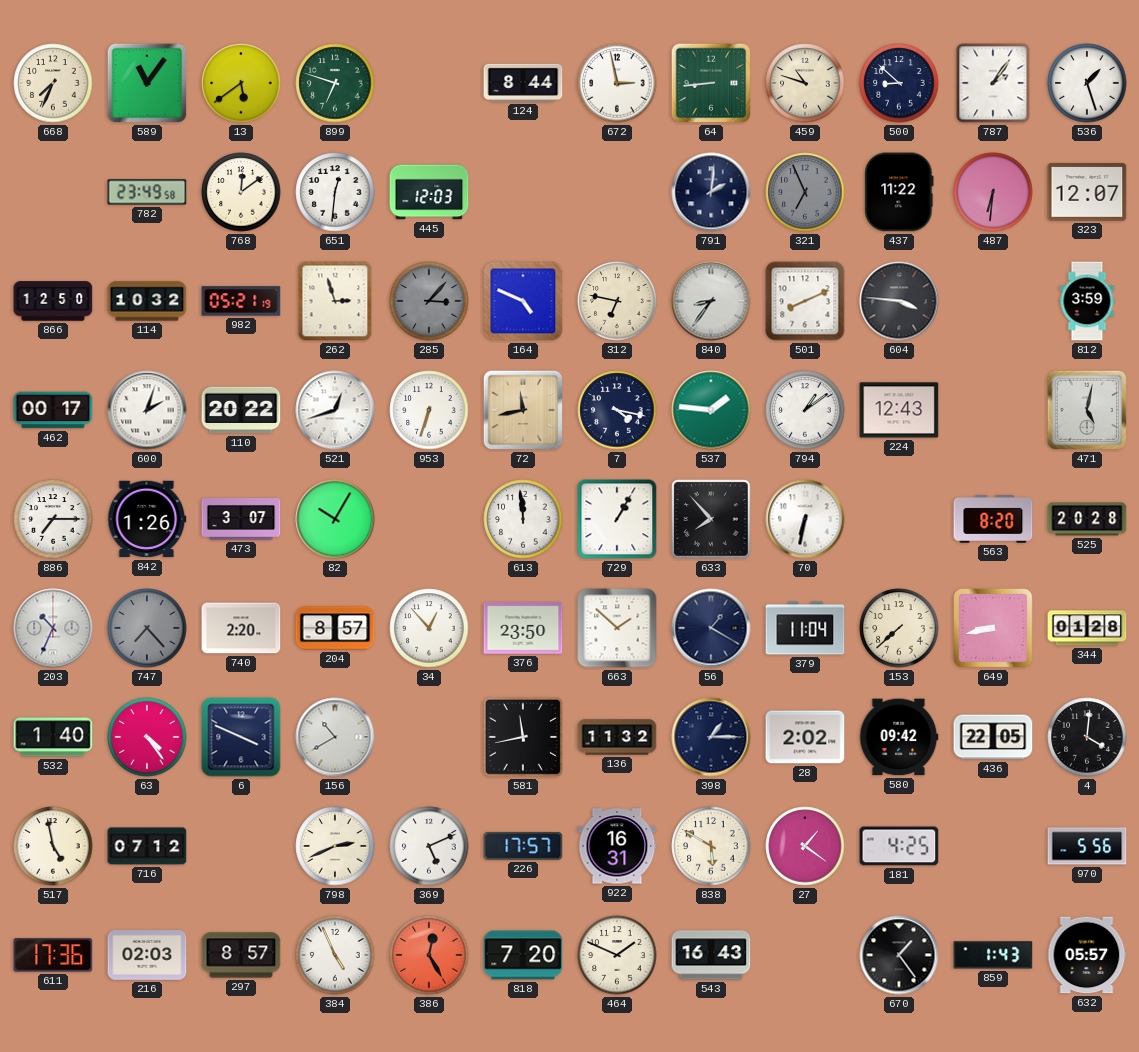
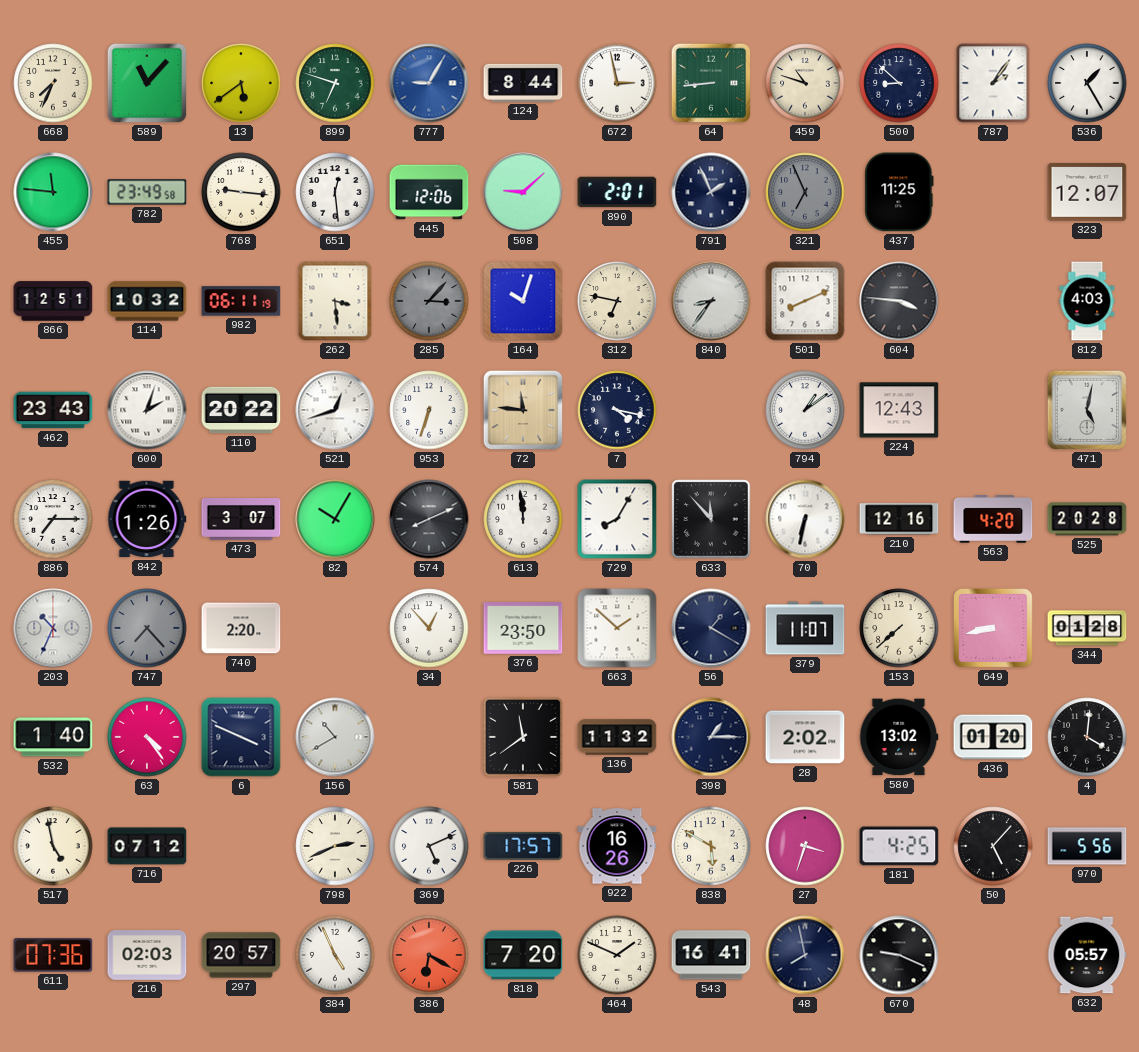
589: 11:06 -> 11:07
777: none -> 9:05
536: 1:27 -> 1:25
455: none -> 11:46
768: 12:09 -> 9:16
651: 12:31 -> 12:29
445: 12:03 -> 12:06
508: none -> 9:08
890: none -> 2:01
791: 2:01 -> 1:56
437: 11:22 -> 11:25
487: 6:31 -> none
866: 12:50 -> 12:51
982: 05:21 -> 06:11
262: 2:57 -> 3:29
164: 4:49 -> 10:03
812: 3:59 -> 4:03
462: 00:17 -> 23:43
72: 11:43 -> 11:46
537: 1:46 -> none
574: none -> 8:11
729: 1:05 -> 8:05
633: 7:53 -> 11:53
210: none -> 12:16
563: 8:20 -> 4:20
204: 8:57 -> none
379: 11:04 -> 11:07
581: 11:43 -> 11:39
580: 09:42 -> 13:02
436: 22:05 -> 01:20
922: 16:31 -> 16:26
27: 1:21 -> 3:33
50: none -> 5:07
611: 17:36 -> 07:36
297: 8:57 -> 20:57
386: 12:25 -> 6:20
543: 16:43 -> 16:41
48: none -> 7:58
670: 1:24 -> 9:19
859: 1:43 -> none
